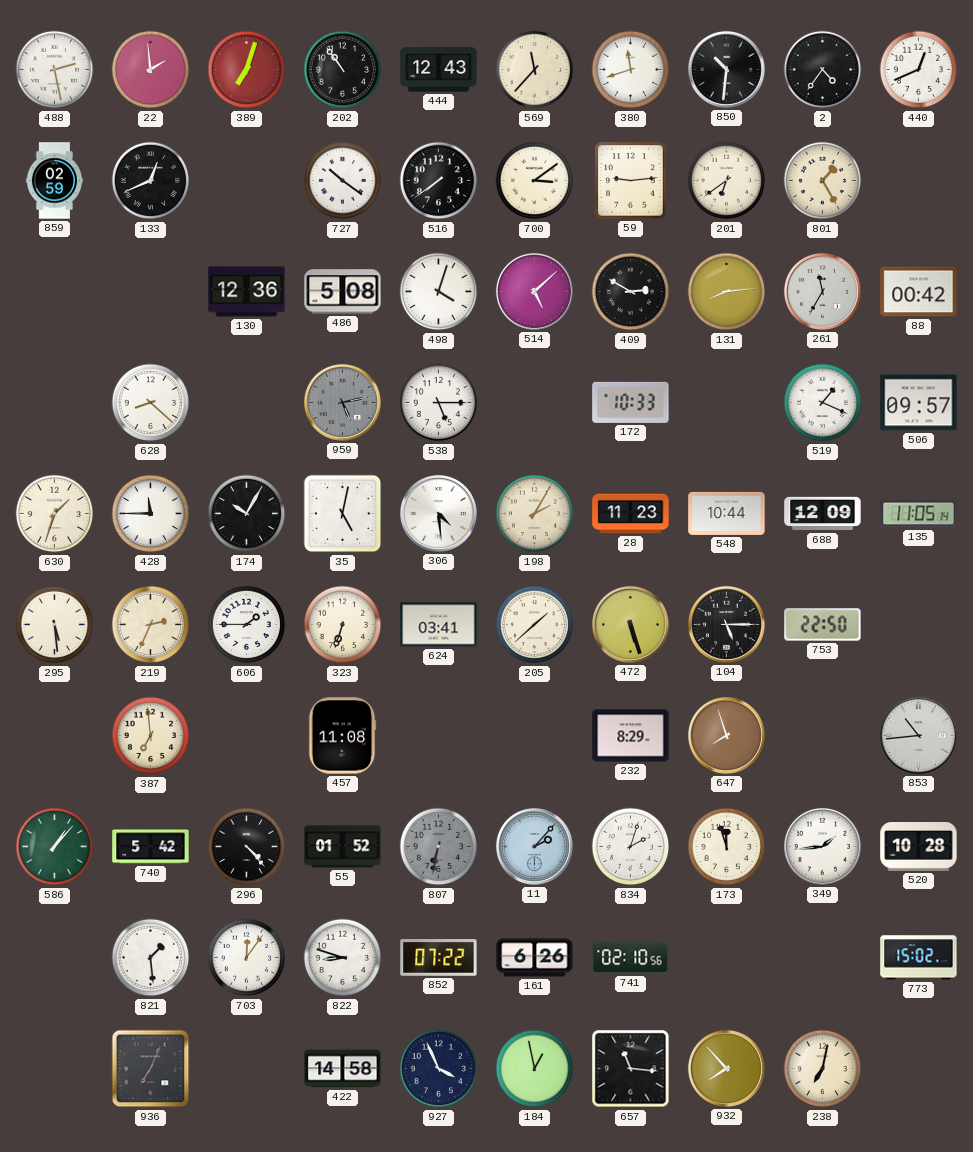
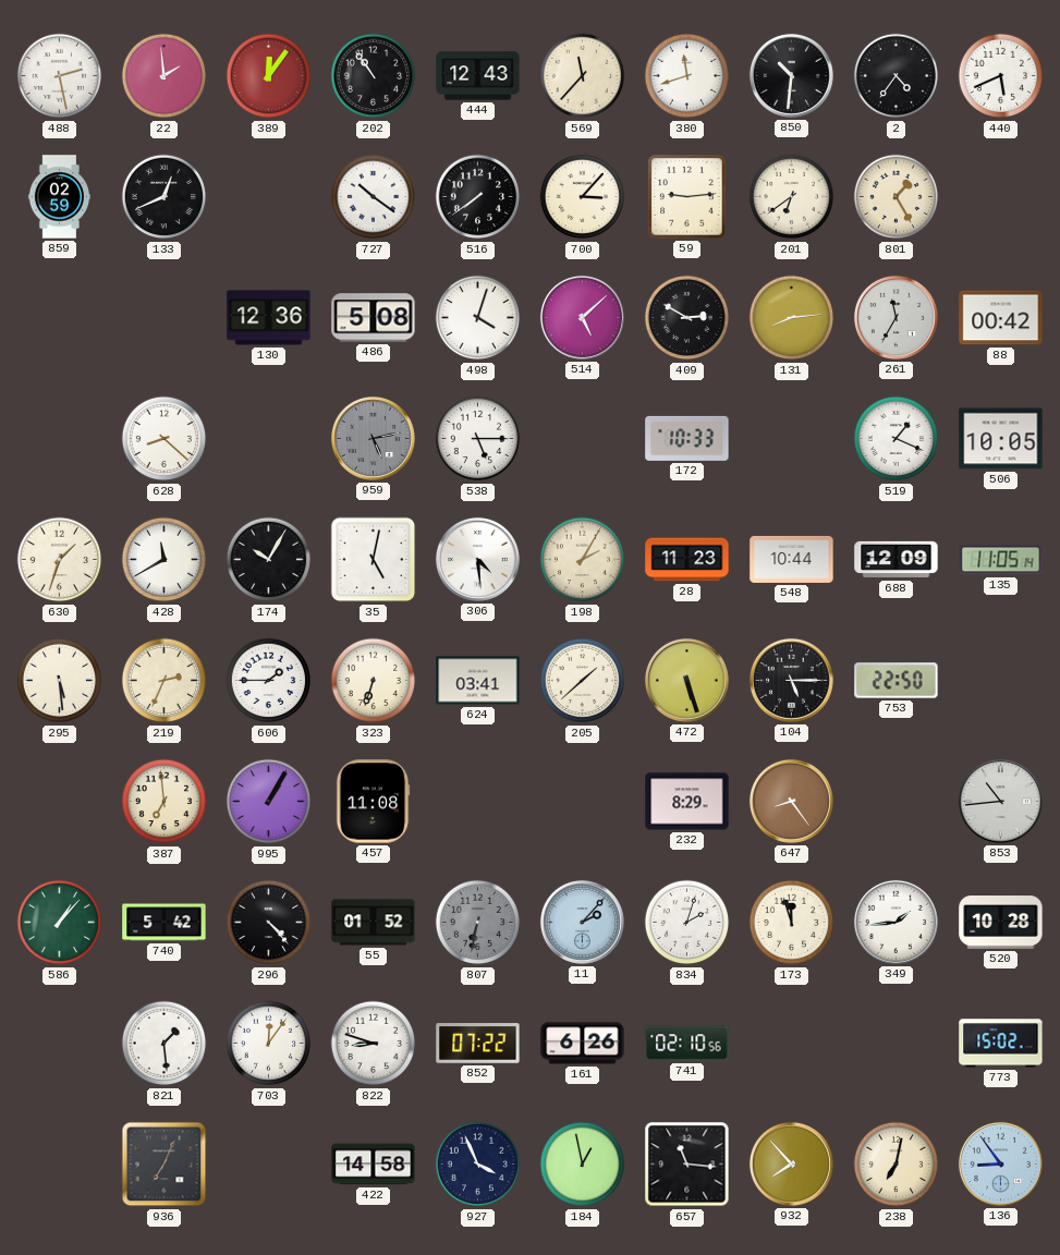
389: 7:03 -> 12:06
440: 12:41 -> 5:41
700: 3:09 -> 3:07
506: 09:57 -> 10:05
428: 11:45 -> 11:40
995: none -> 1:05
647: 7:57 -> 8:24
136: none -> 8:54
